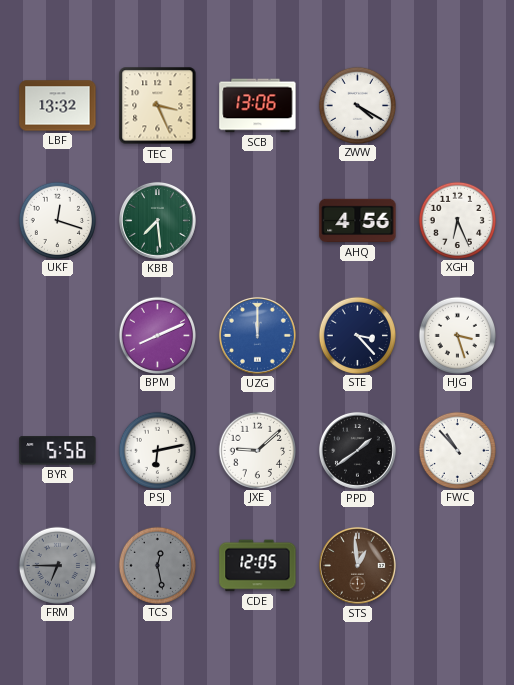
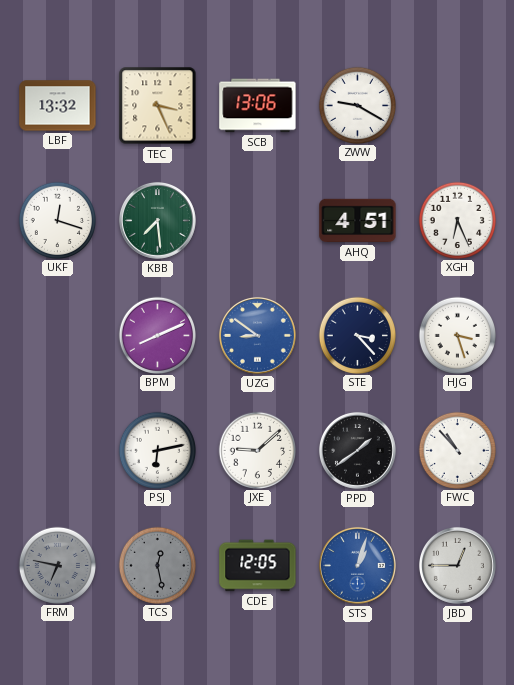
ZWW: 4:20 -> 9:20
AHQ: 4:56 -> 4:51
UZG: 12:00 -> 8:51
BYR: 5:56 -> none
FRM: 6:45 -> 6:47
STS: 12:59 -> 1:03
STS dial: brown -> blue
JBD: none -> 12:45
